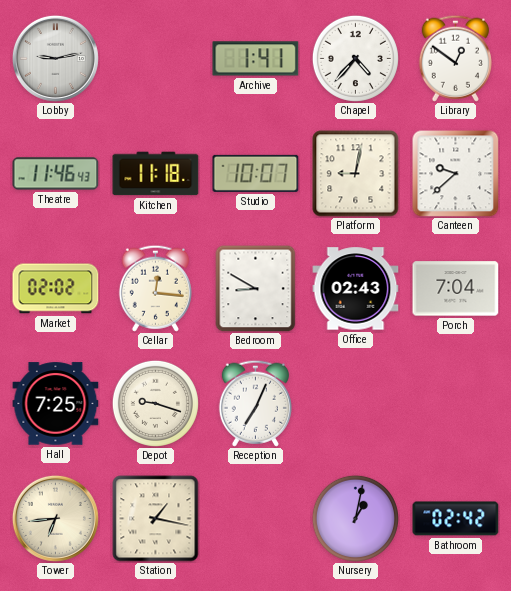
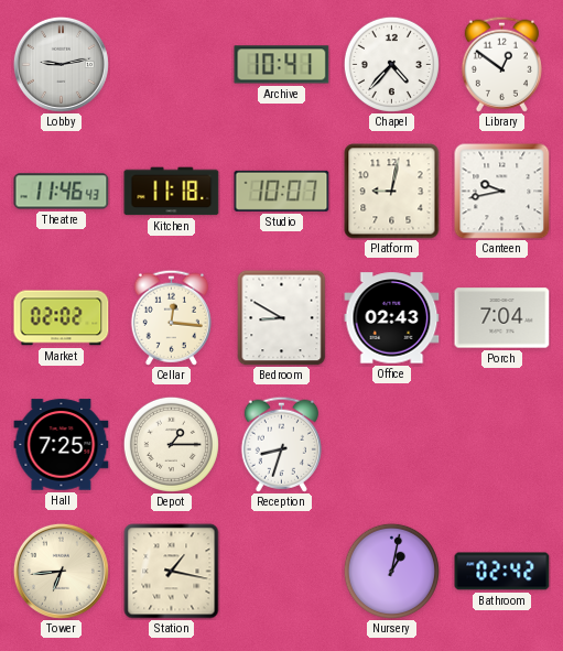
Archive: 1:41 -> 10:41
Canteen: 9:38 -> 9:43
Depot: 9:18 -> 1:15
Reception: 7:04 -> 8:33
